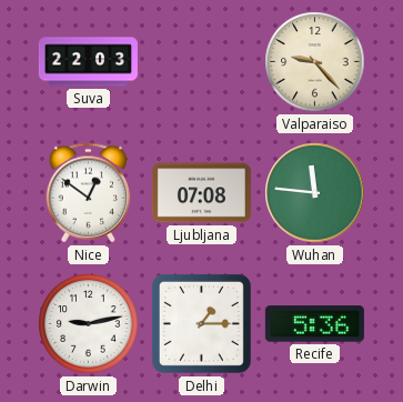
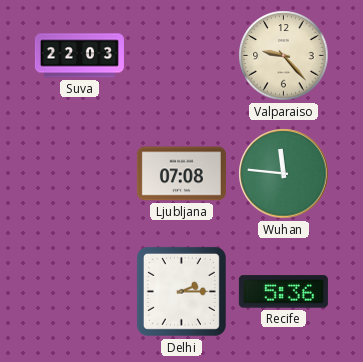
Nice: 12:51 -> none
Darwin: 9:13 -> none
Delhi: 1:15 -> 2:15
